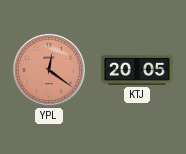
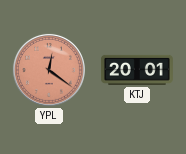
KTJ: 20:05 -> 20:01
